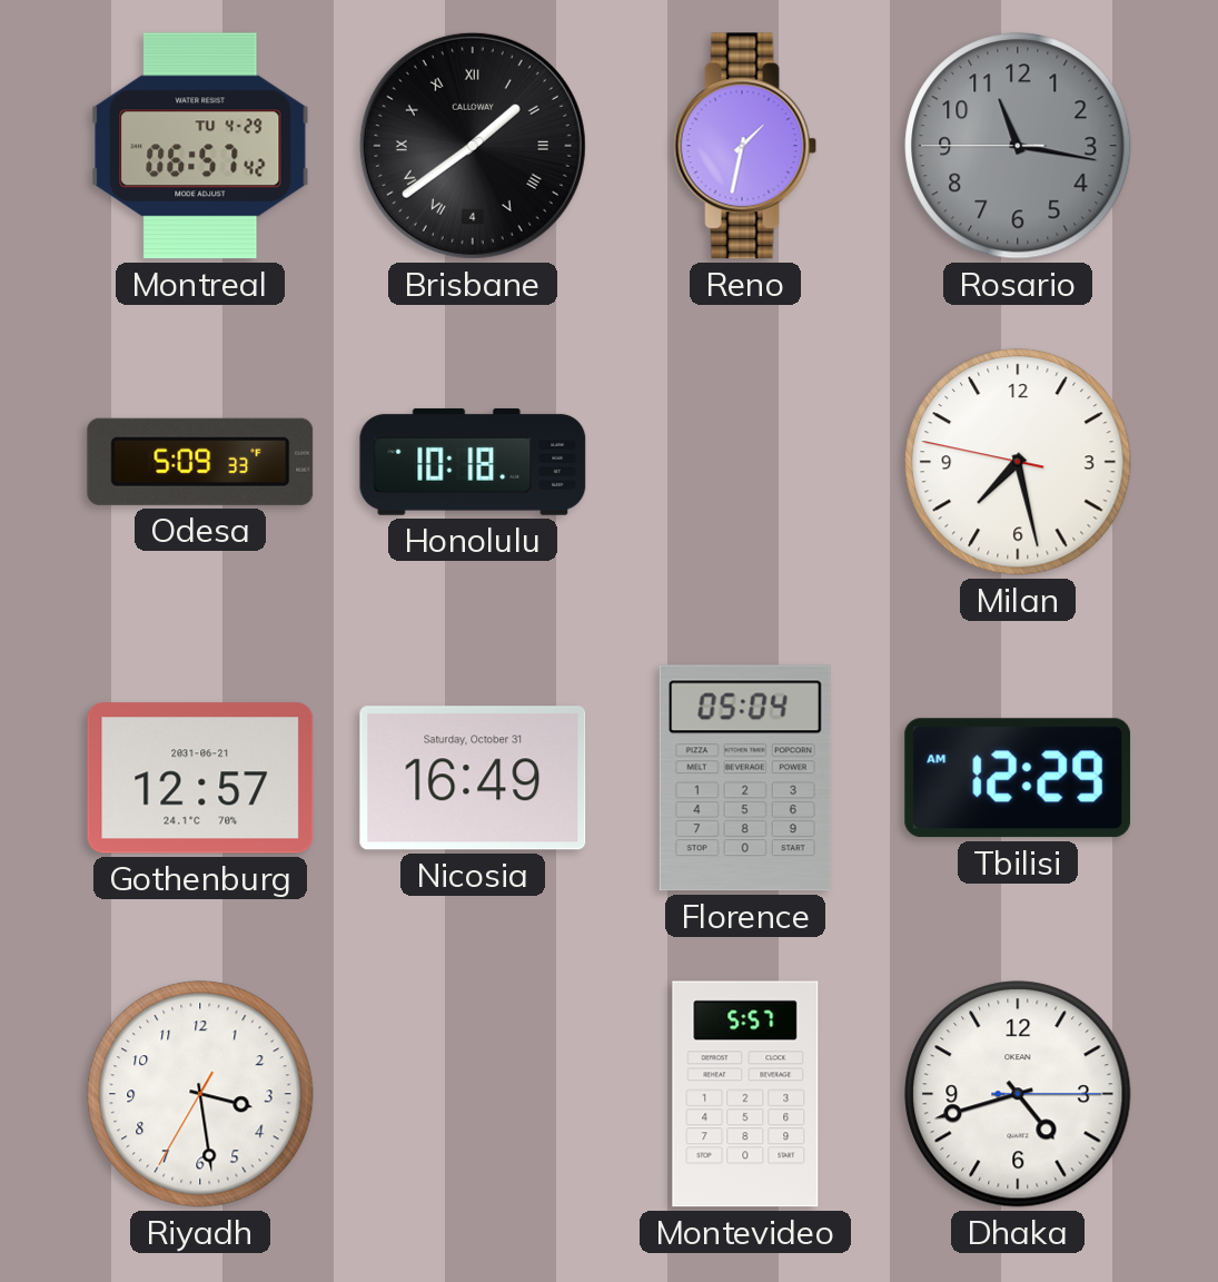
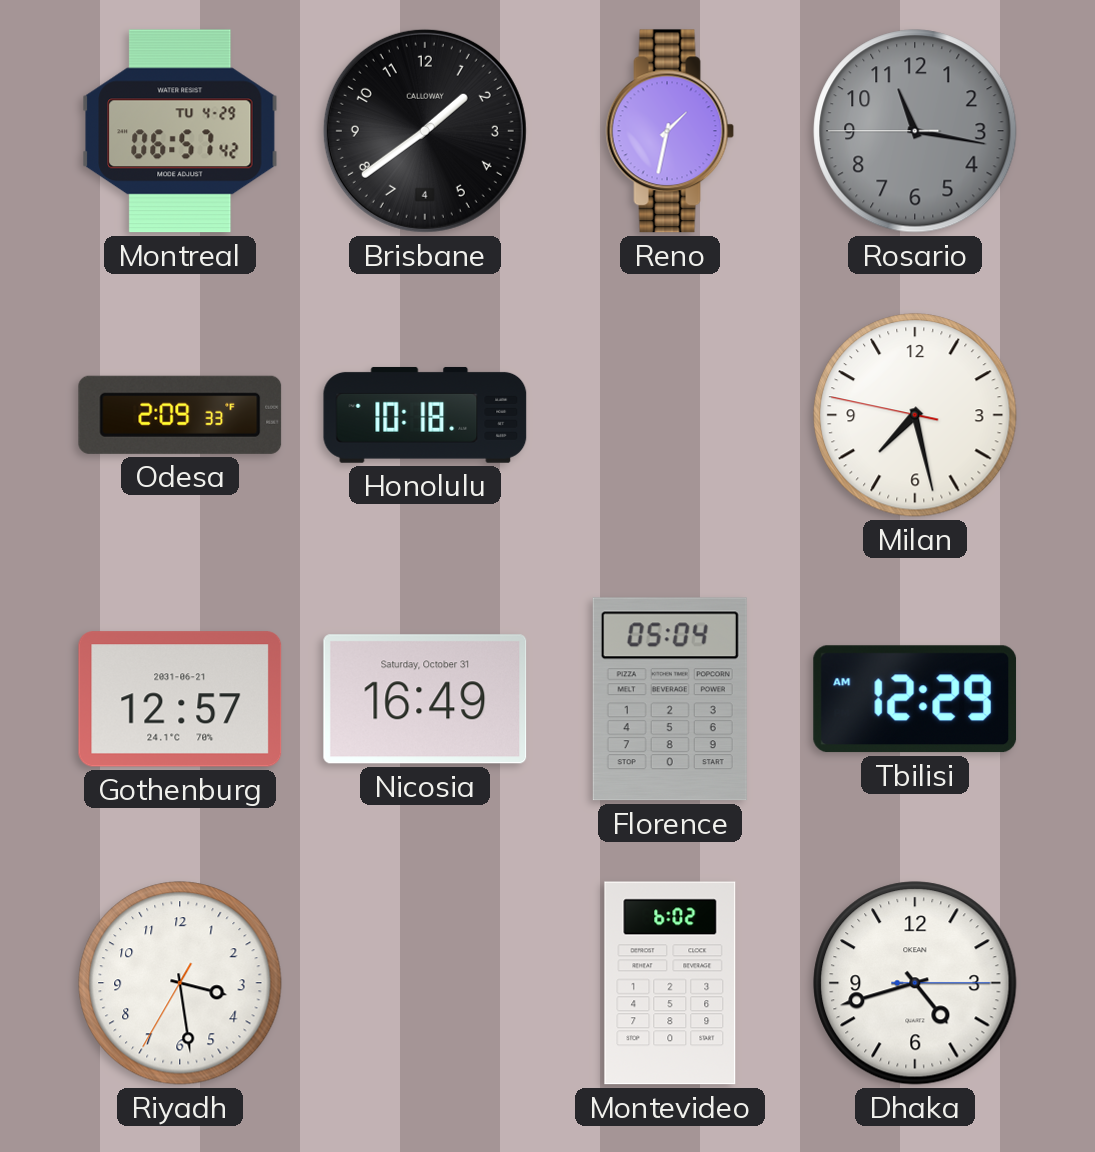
Brisbane numerals: Roman -> Arabic
Odesa: 5:09 -> 2:09
Montevideo: 5:57 -> 6:02
